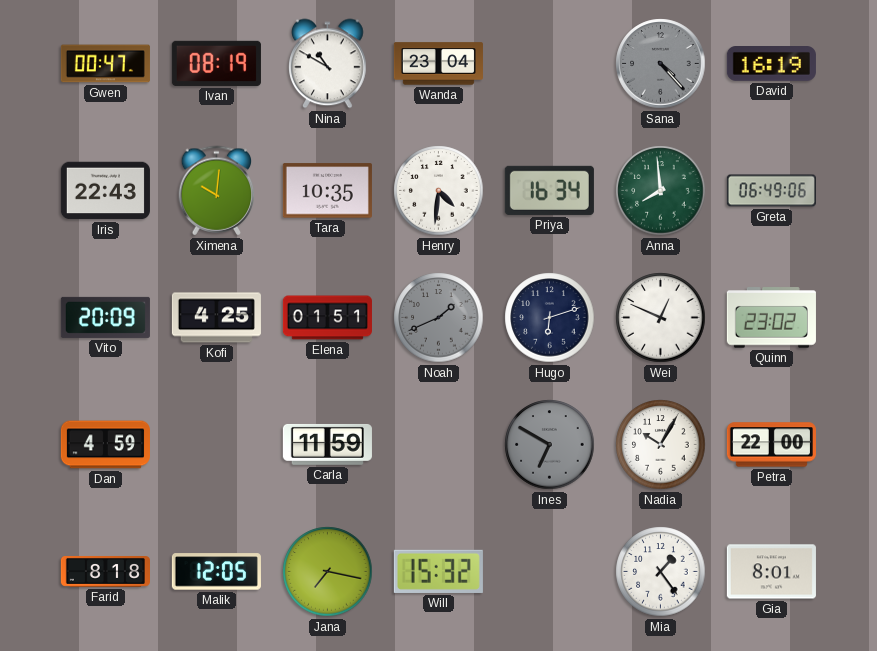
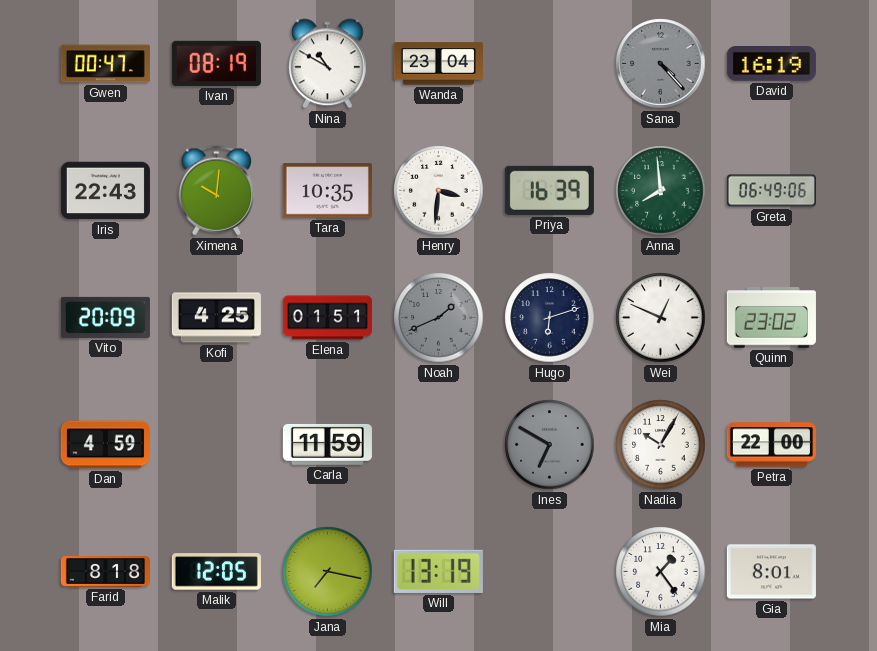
Henry: 4:31 -> 3:31
Priya: 16:34 -> 16:39
Will: 15:32 -> 13:19
